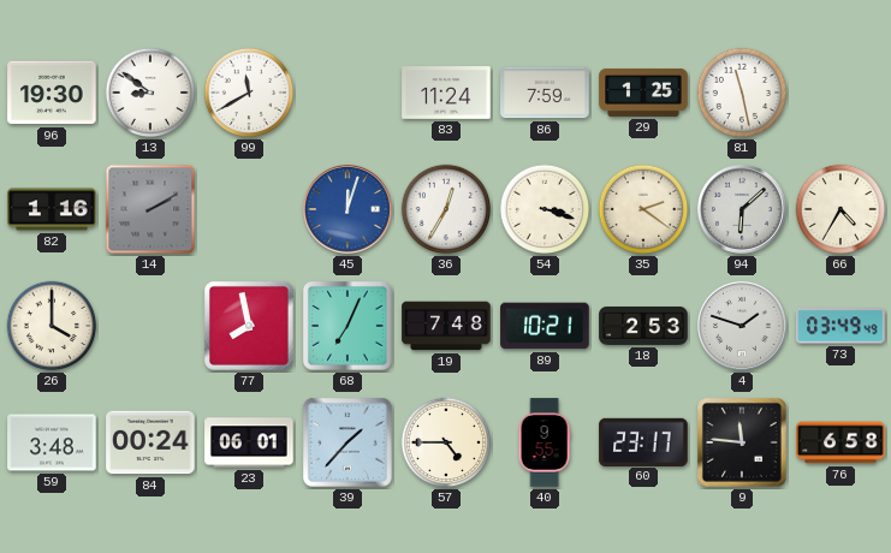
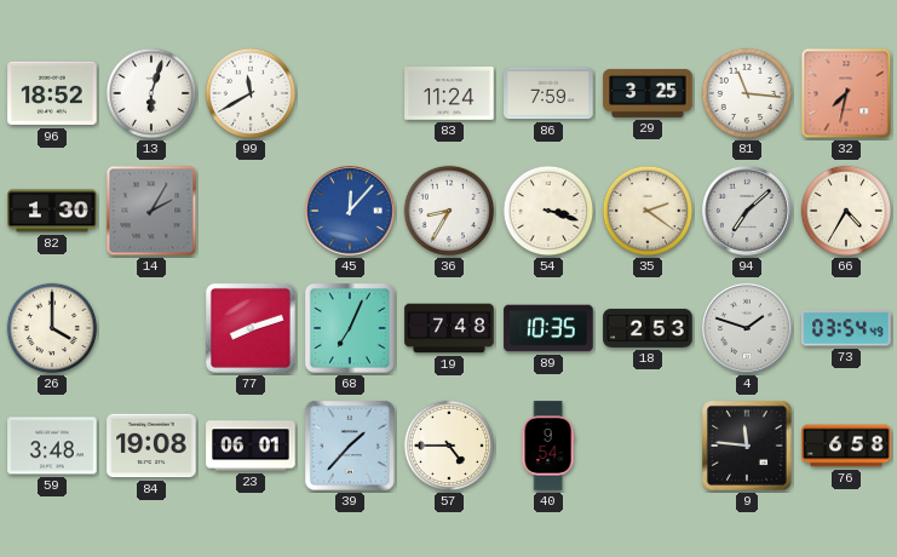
96: 19:30 -> 18:52
13: 8:51 -> 6:03
29: 1:25 -> 3:25
81: 11:28 -> 11:16
32: none -> 7:32
82: 1:16 -> 1:30
14: 2:10 -> 2:05
45: 12:03 -> 12:07
36: 12:35 -> 8:35
94: 6:08 -> 7:08
77: 7:58 -> 8:12
89: 10:21 -> 10:35
73: 03:49 -> 03:54
84: 00:24 -> 19:08
40: 9:55 -> 9:54
60: 23:17 -> none
